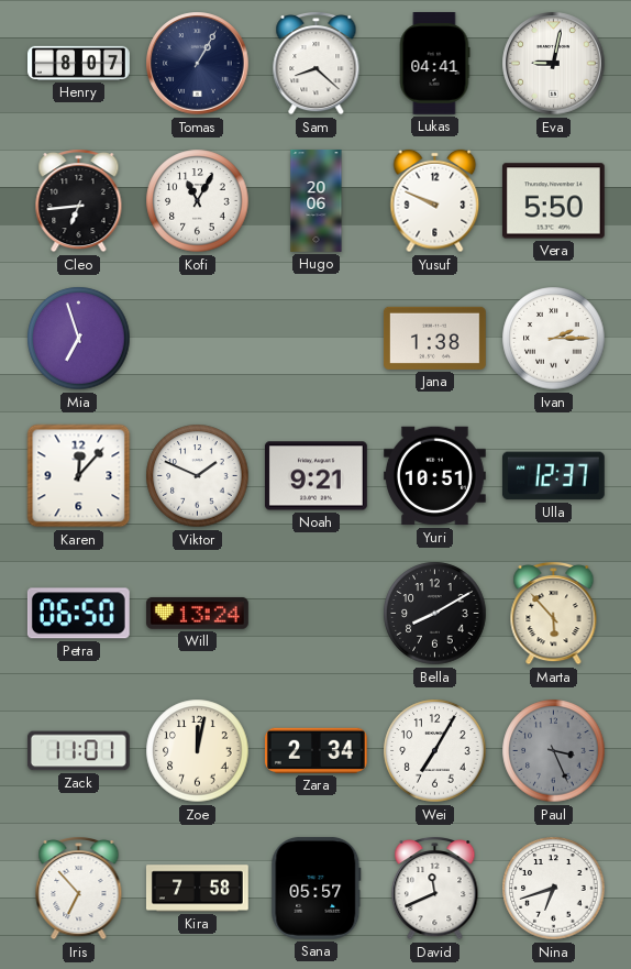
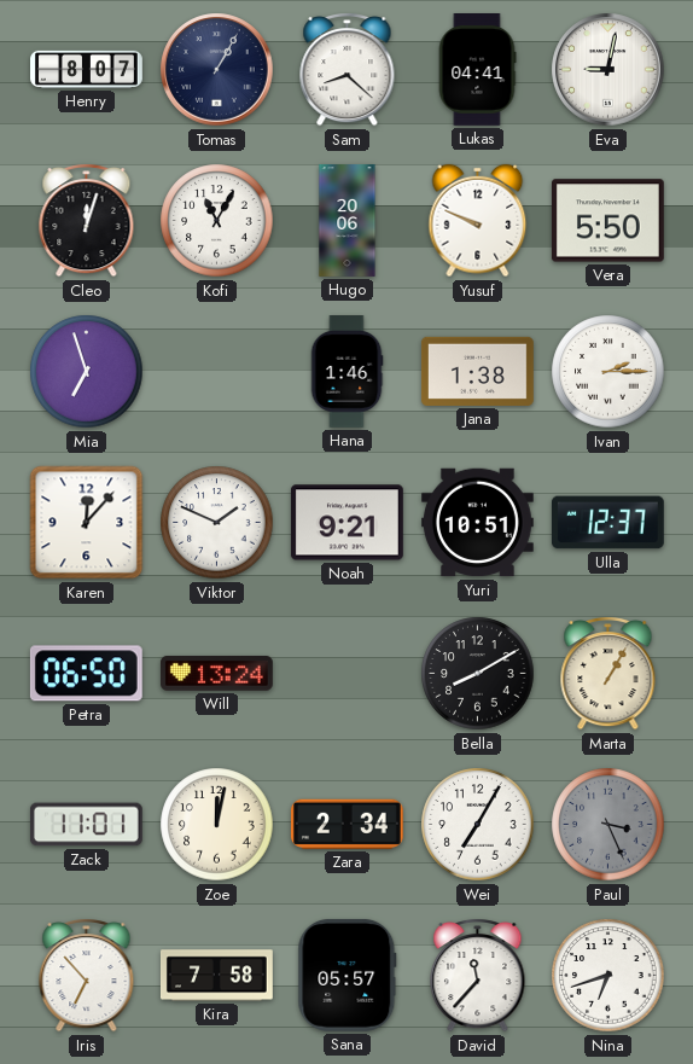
Cleo: 6:44 -> 12:03
Hana: none -> 1:46
Marta: 5:53 -> 1:05
David: 11:41 -> 11:37
